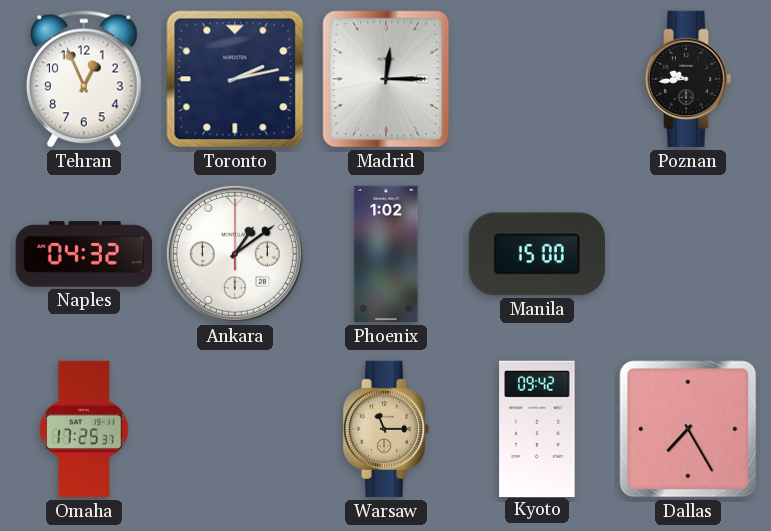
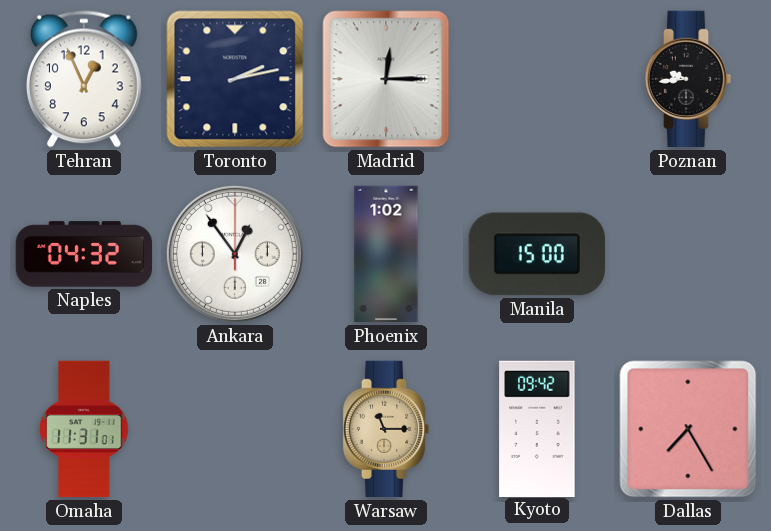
Ankara: 1:09 -> 12:54
Omaha: 17:25 -> 11:31
